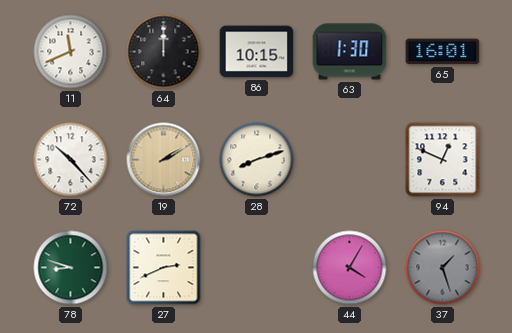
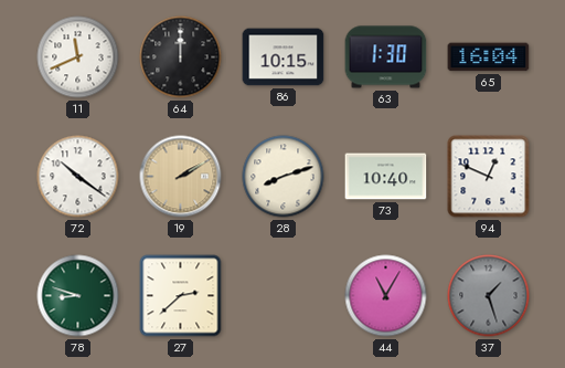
65: 16:01 -> 16:04
72: 10:23 -> 10:21
73: none -> 10:40
27: 2:41 -> 2:38
44: 4:05 -> 11:05
